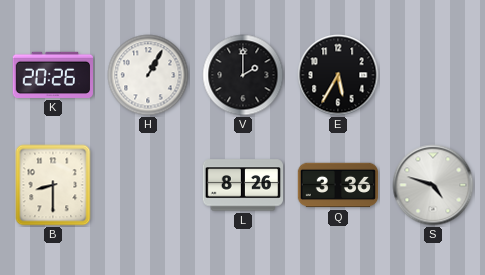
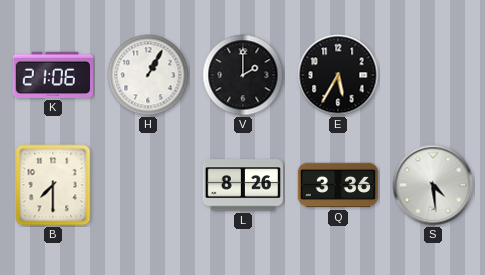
K: 20:26 -> 21:06
B: 8:30 -> 7:30
S: 4:48 -> 4:29
